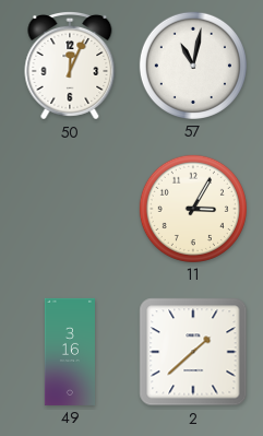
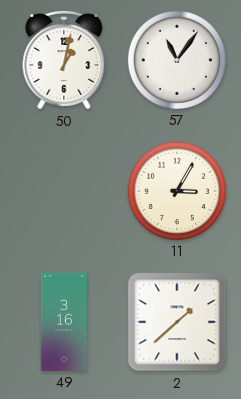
50: 12:04 -> 1:02
57: 11:02 -> 11:06
